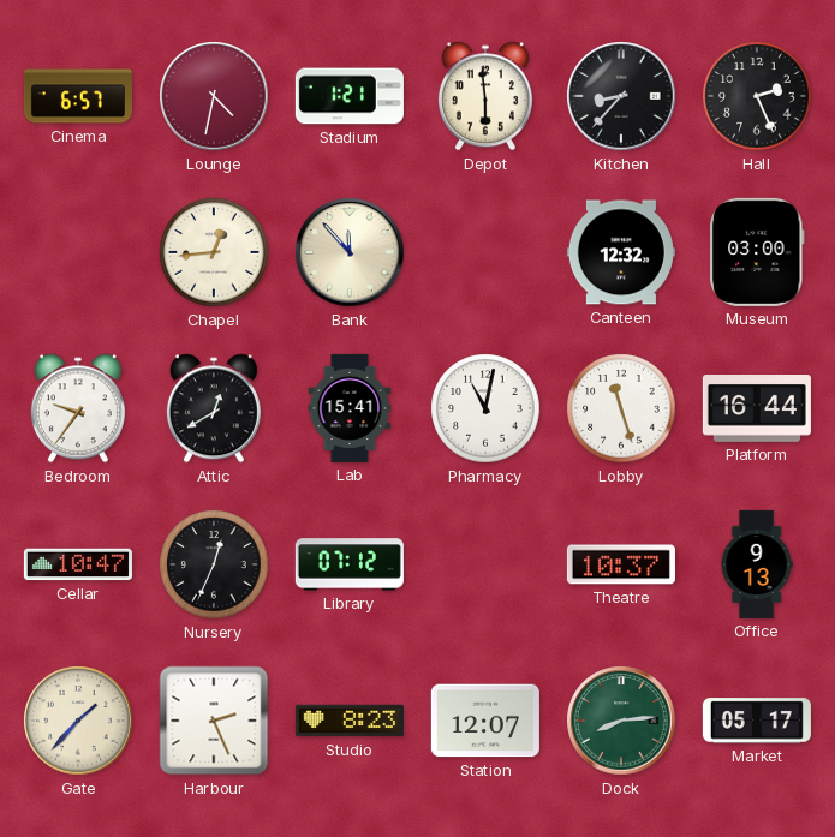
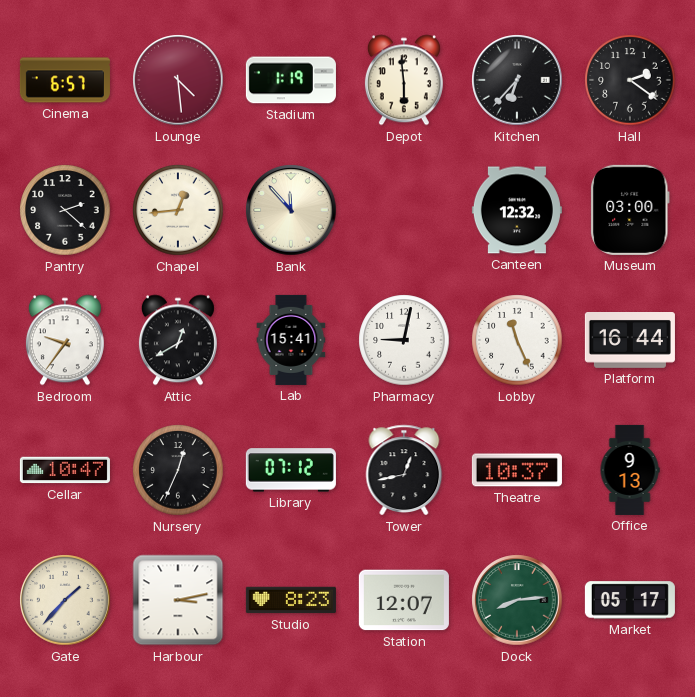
Lounge: 4:32 -> 4:29
Stadium: 1:21 -> 1:19
Kitchen: 8:37 -> 6:37
Hall: 2:26 -> 2:21
Pantry: none -> 2:22
Pharmacy: 11:02 -> 9:02
Lobby: 11:27 -> 11:26
Tower: none -> 12:43
Harbour: 2:26 -> 3:13
